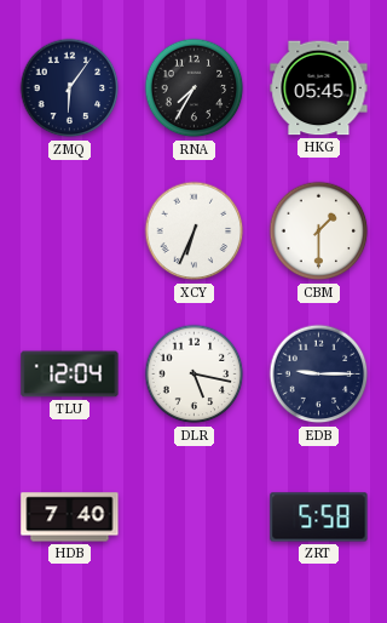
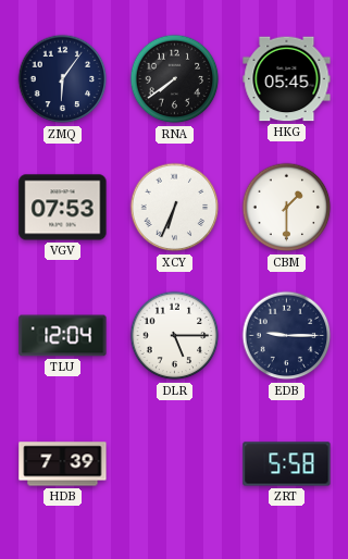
RNA: 7:35 -> 7:39
VGV: none -> 07:53
DLR: 5:17 -> 5:15
HDB: 7:40 -> 7:39
